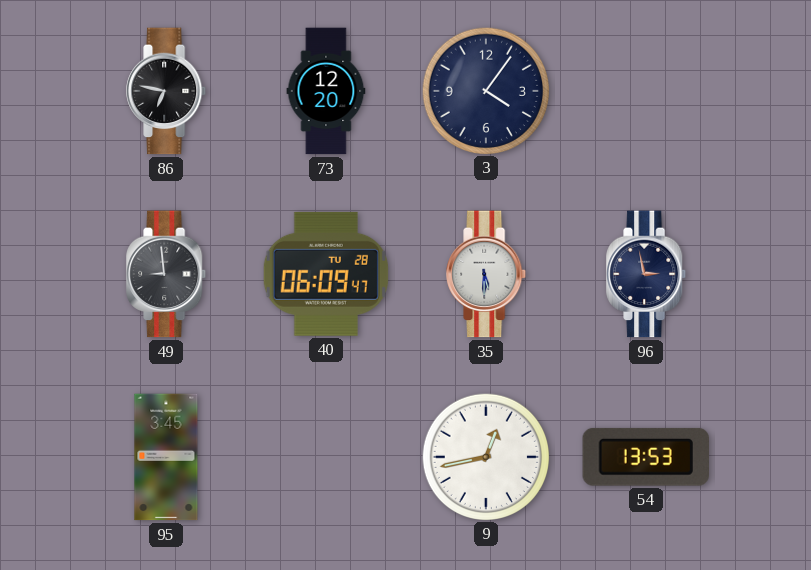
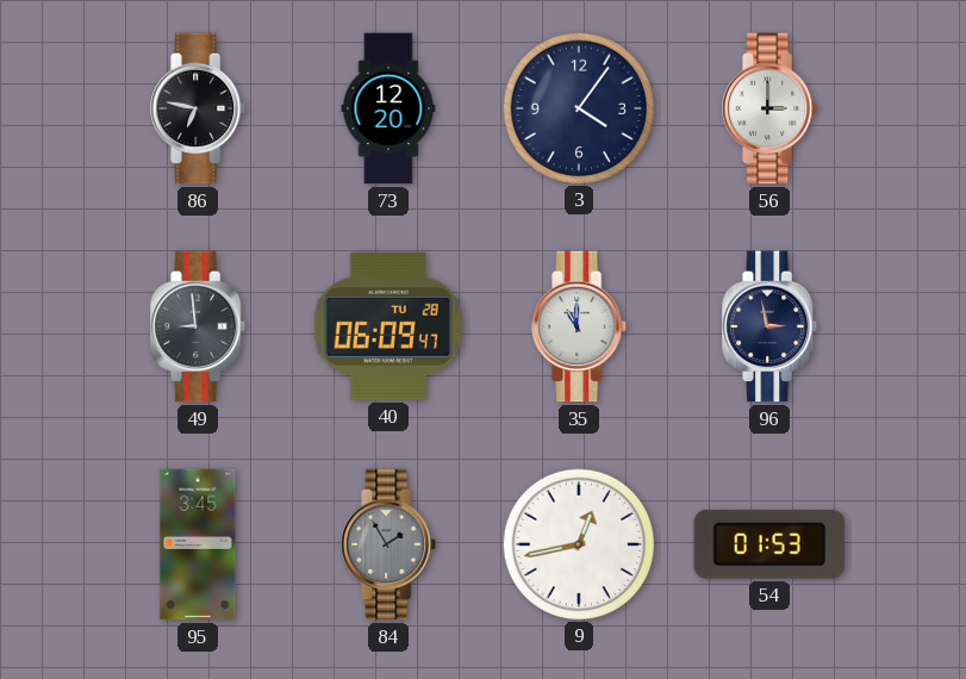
56: none -> 3:00
35: 5:30 -> 11:00
84: none -> 1:55
54: 13:53 -> 01:53
